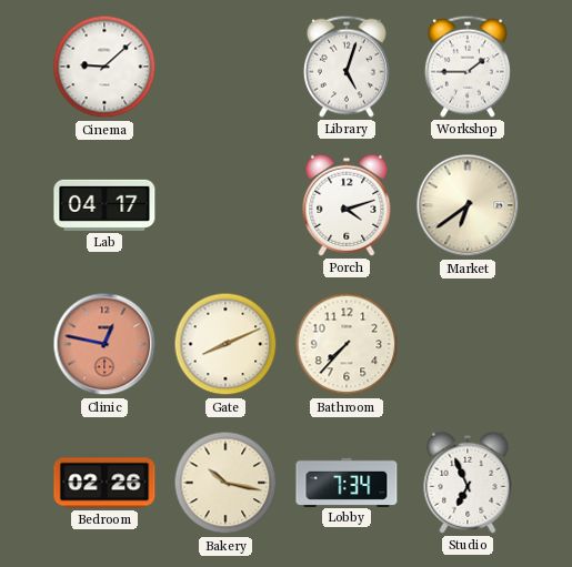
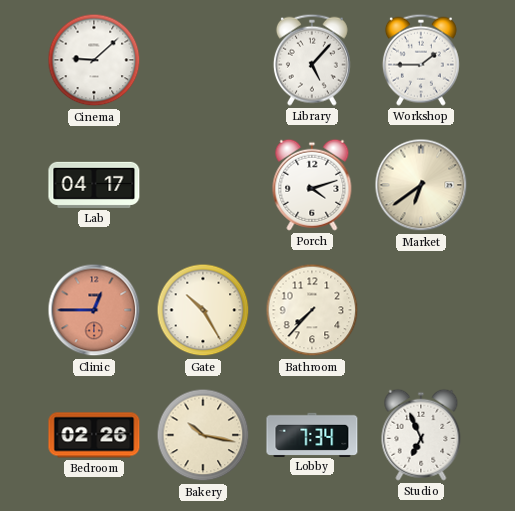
Library: 5:03 -> 5:07
Clinic: 12:47 -> 12:45
Gate: 8:11 -> 10:25
